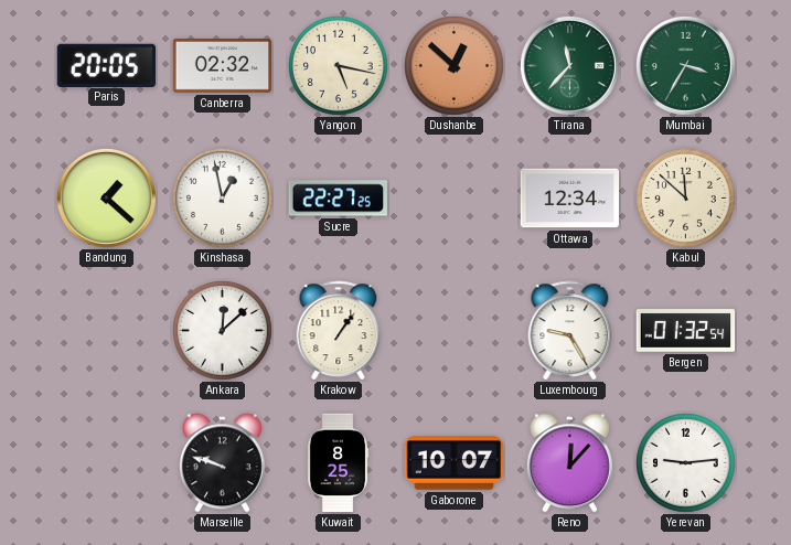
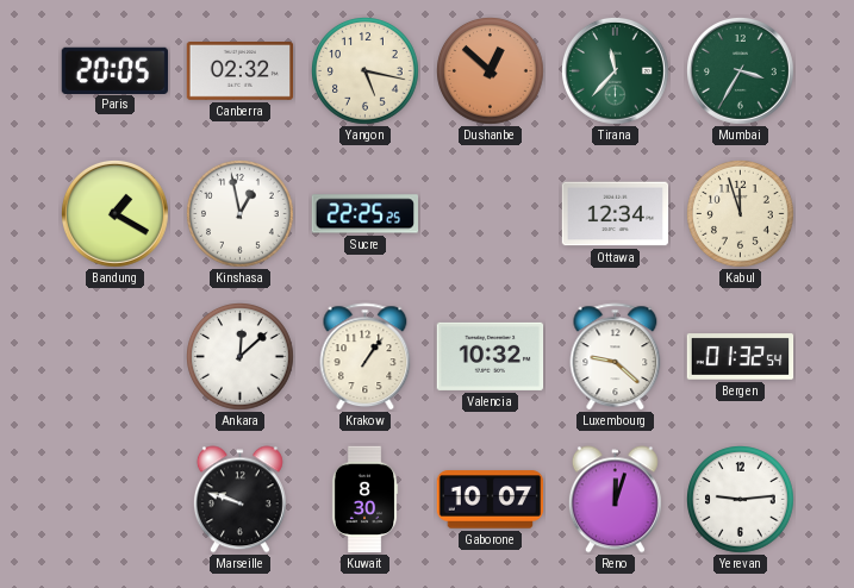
Bandung: 1:22 -> 1:20
Sucre: 22:27 -> 22:25
Kabul: 11:52 -> 11:57
Valencia: none -> 10:32
Luxembourg: 9:25 -> 9:22
Kuwait: 8:25 -> 8:30
Reno: 12:07 -> 12:03
